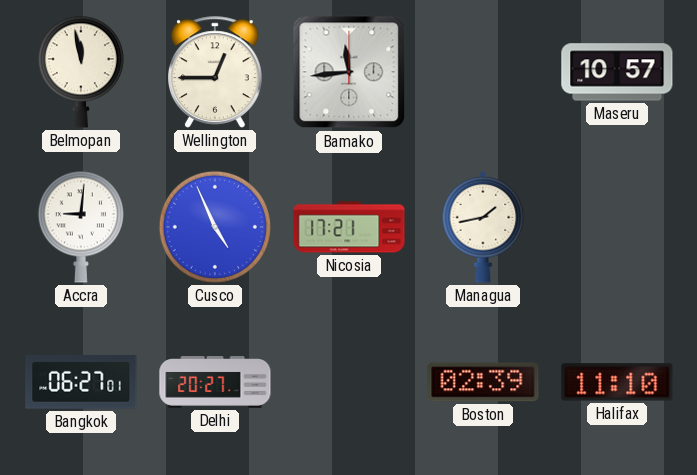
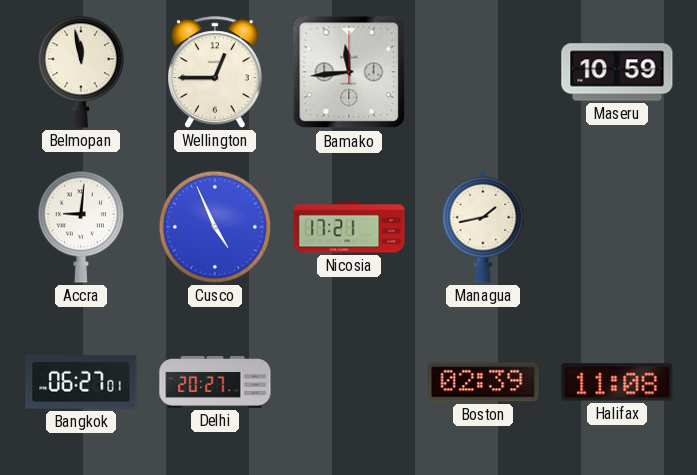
Maseru: 10:57 -> 10:59
Halifax: 11:10 -> 11:08
